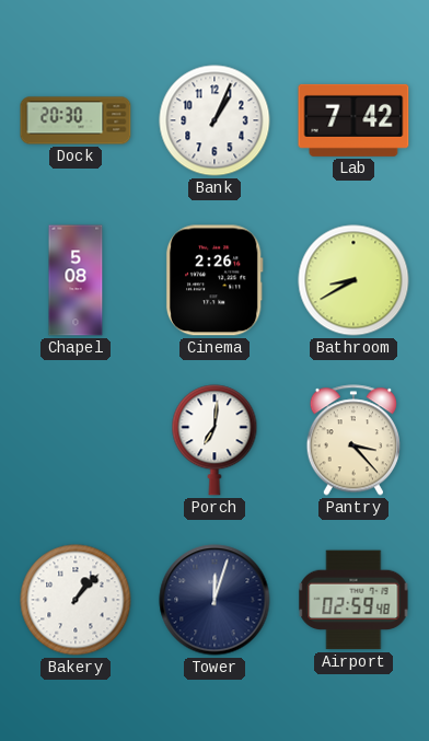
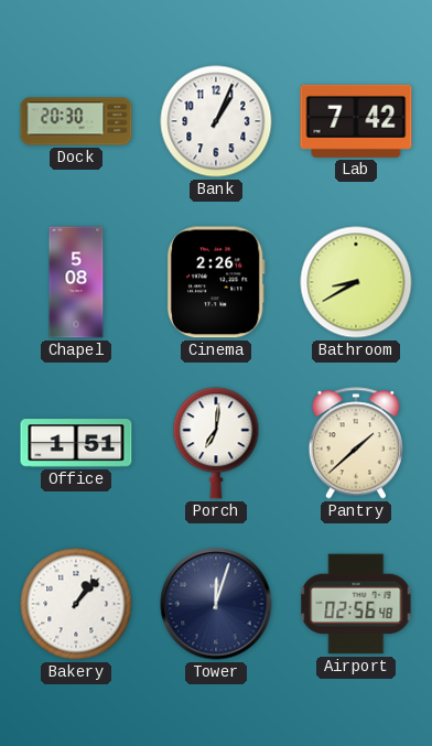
Office: none -> 1:51
Pantry: 3:23 -> 1:38
Airport: 02:59 -> 02:56
